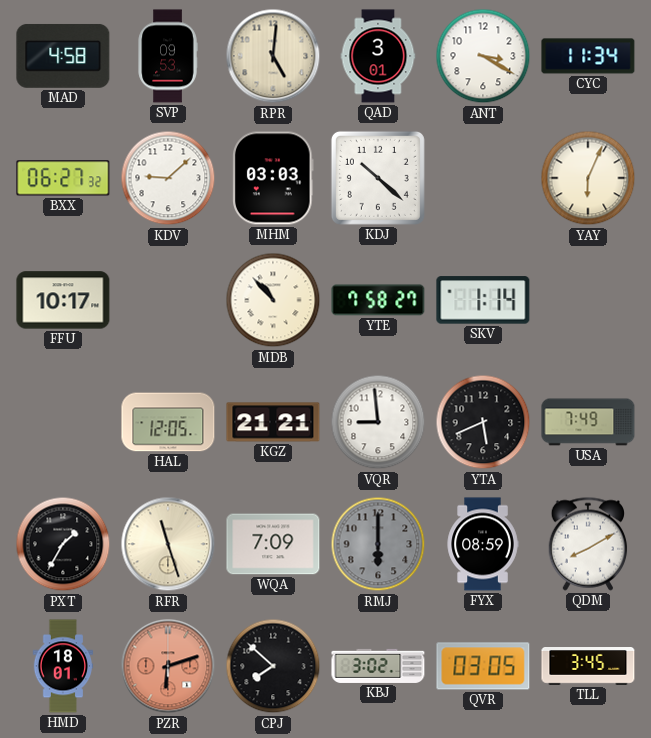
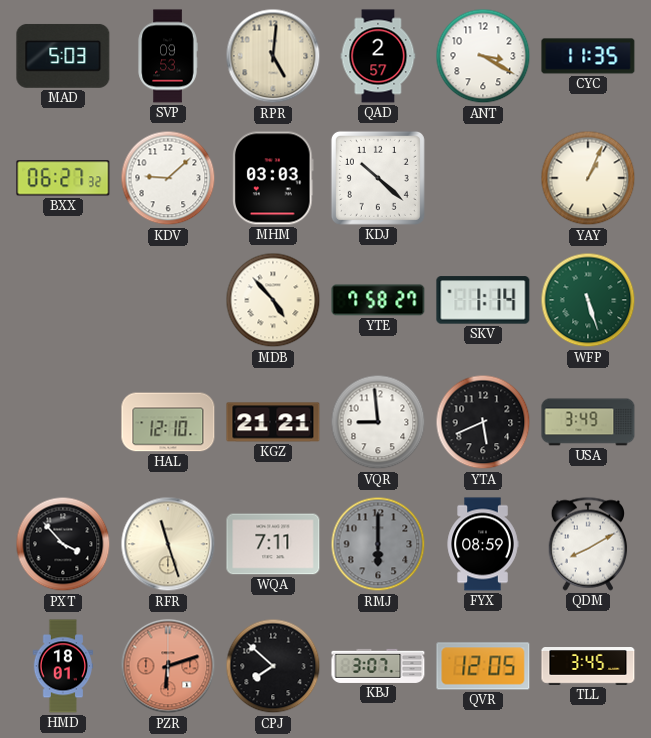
MAD: 4:58 -> 5:03
QAD: 3:01 -> 2:57
CYC: 11:34 -> 11:35
YAY: 6:04 -> 1:04
FFU: 10:17 -> none
MDB: 10:53 -> 4:53
WFP: none -> 5:27
HAL: 12:05 -> 12:10
USA: 7:49 -> 3:49
PXT: 1:35 -> 3:53
WQA: 7:09 -> 7:11
KBJ: 3:02 -> 3:07
QVR: 03:05 -> 12:05
